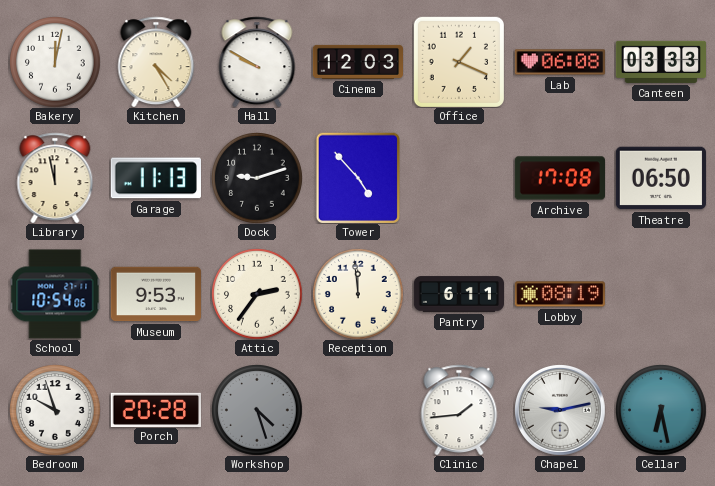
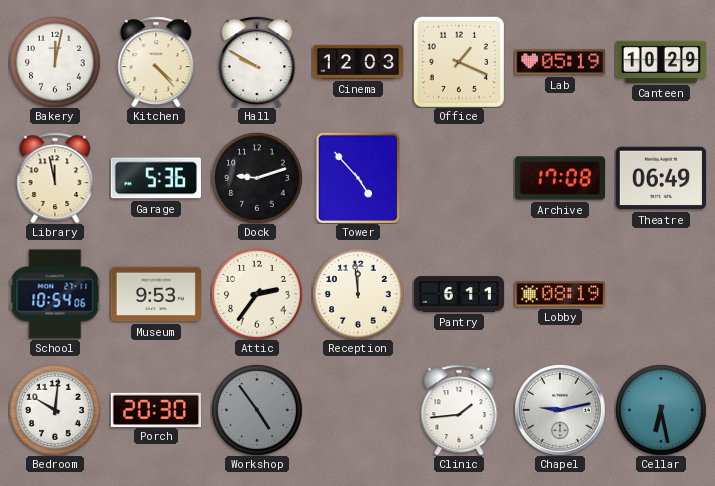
Kitchen: 4:25 -> 4:23
Lab: 06:08 -> 05:19
Canteen: 03:33 -> 10:29
Garage: 11:13 -> 5:36
Theatre: 06:50 -> 06:49
Bedroom: 9:57 -> 10:01
Porch: 20:28 -> 20:30
Workshop: 4:27 -> 4:54
